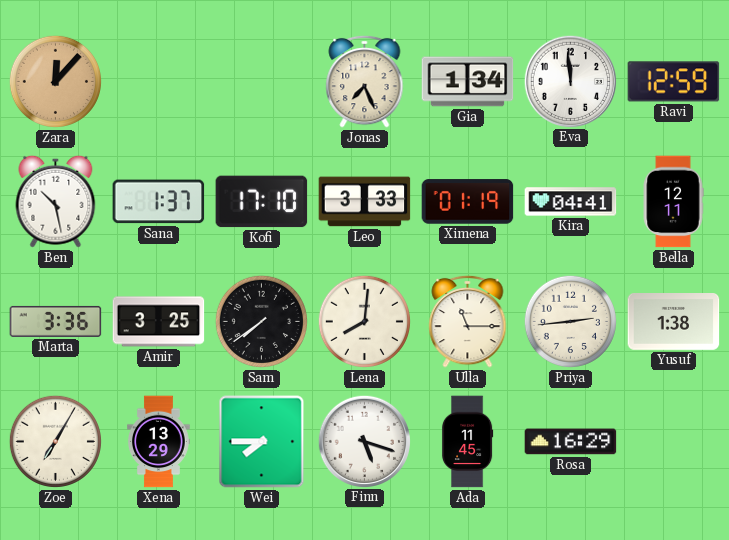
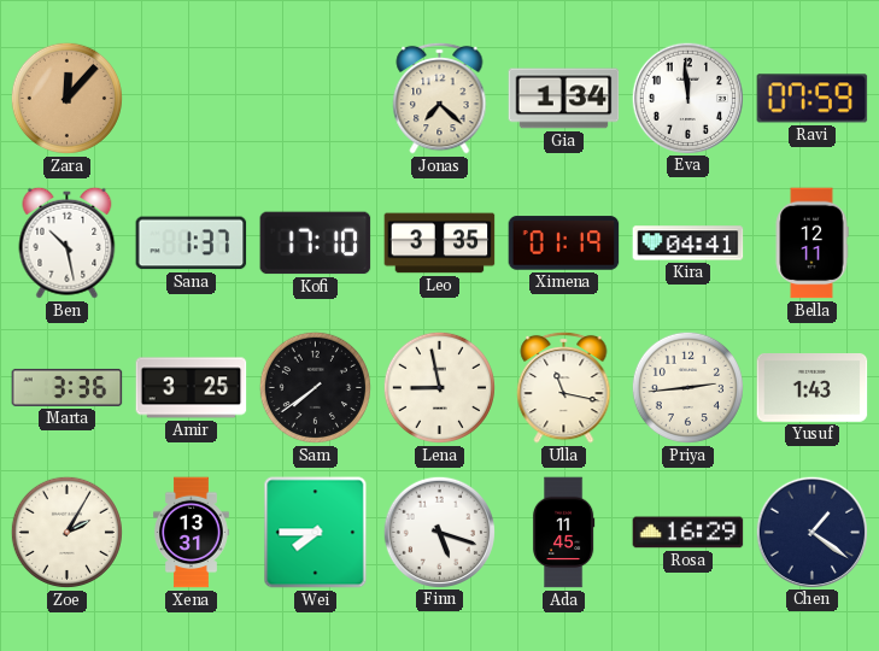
Jonas: 7:26 -> 7:22
Ravi: 12:59 -> 07:59
Leo: 3:33 -> 3:35
Lena: 8:01 -> 8:58
Ulla: 11:15 -> 11:17
Yusuf: 1:38 -> 1:43
Zoe: 7:05 -> 2:05
Xena: 13:29 -> 13:31
Chen: none -> 1:21
